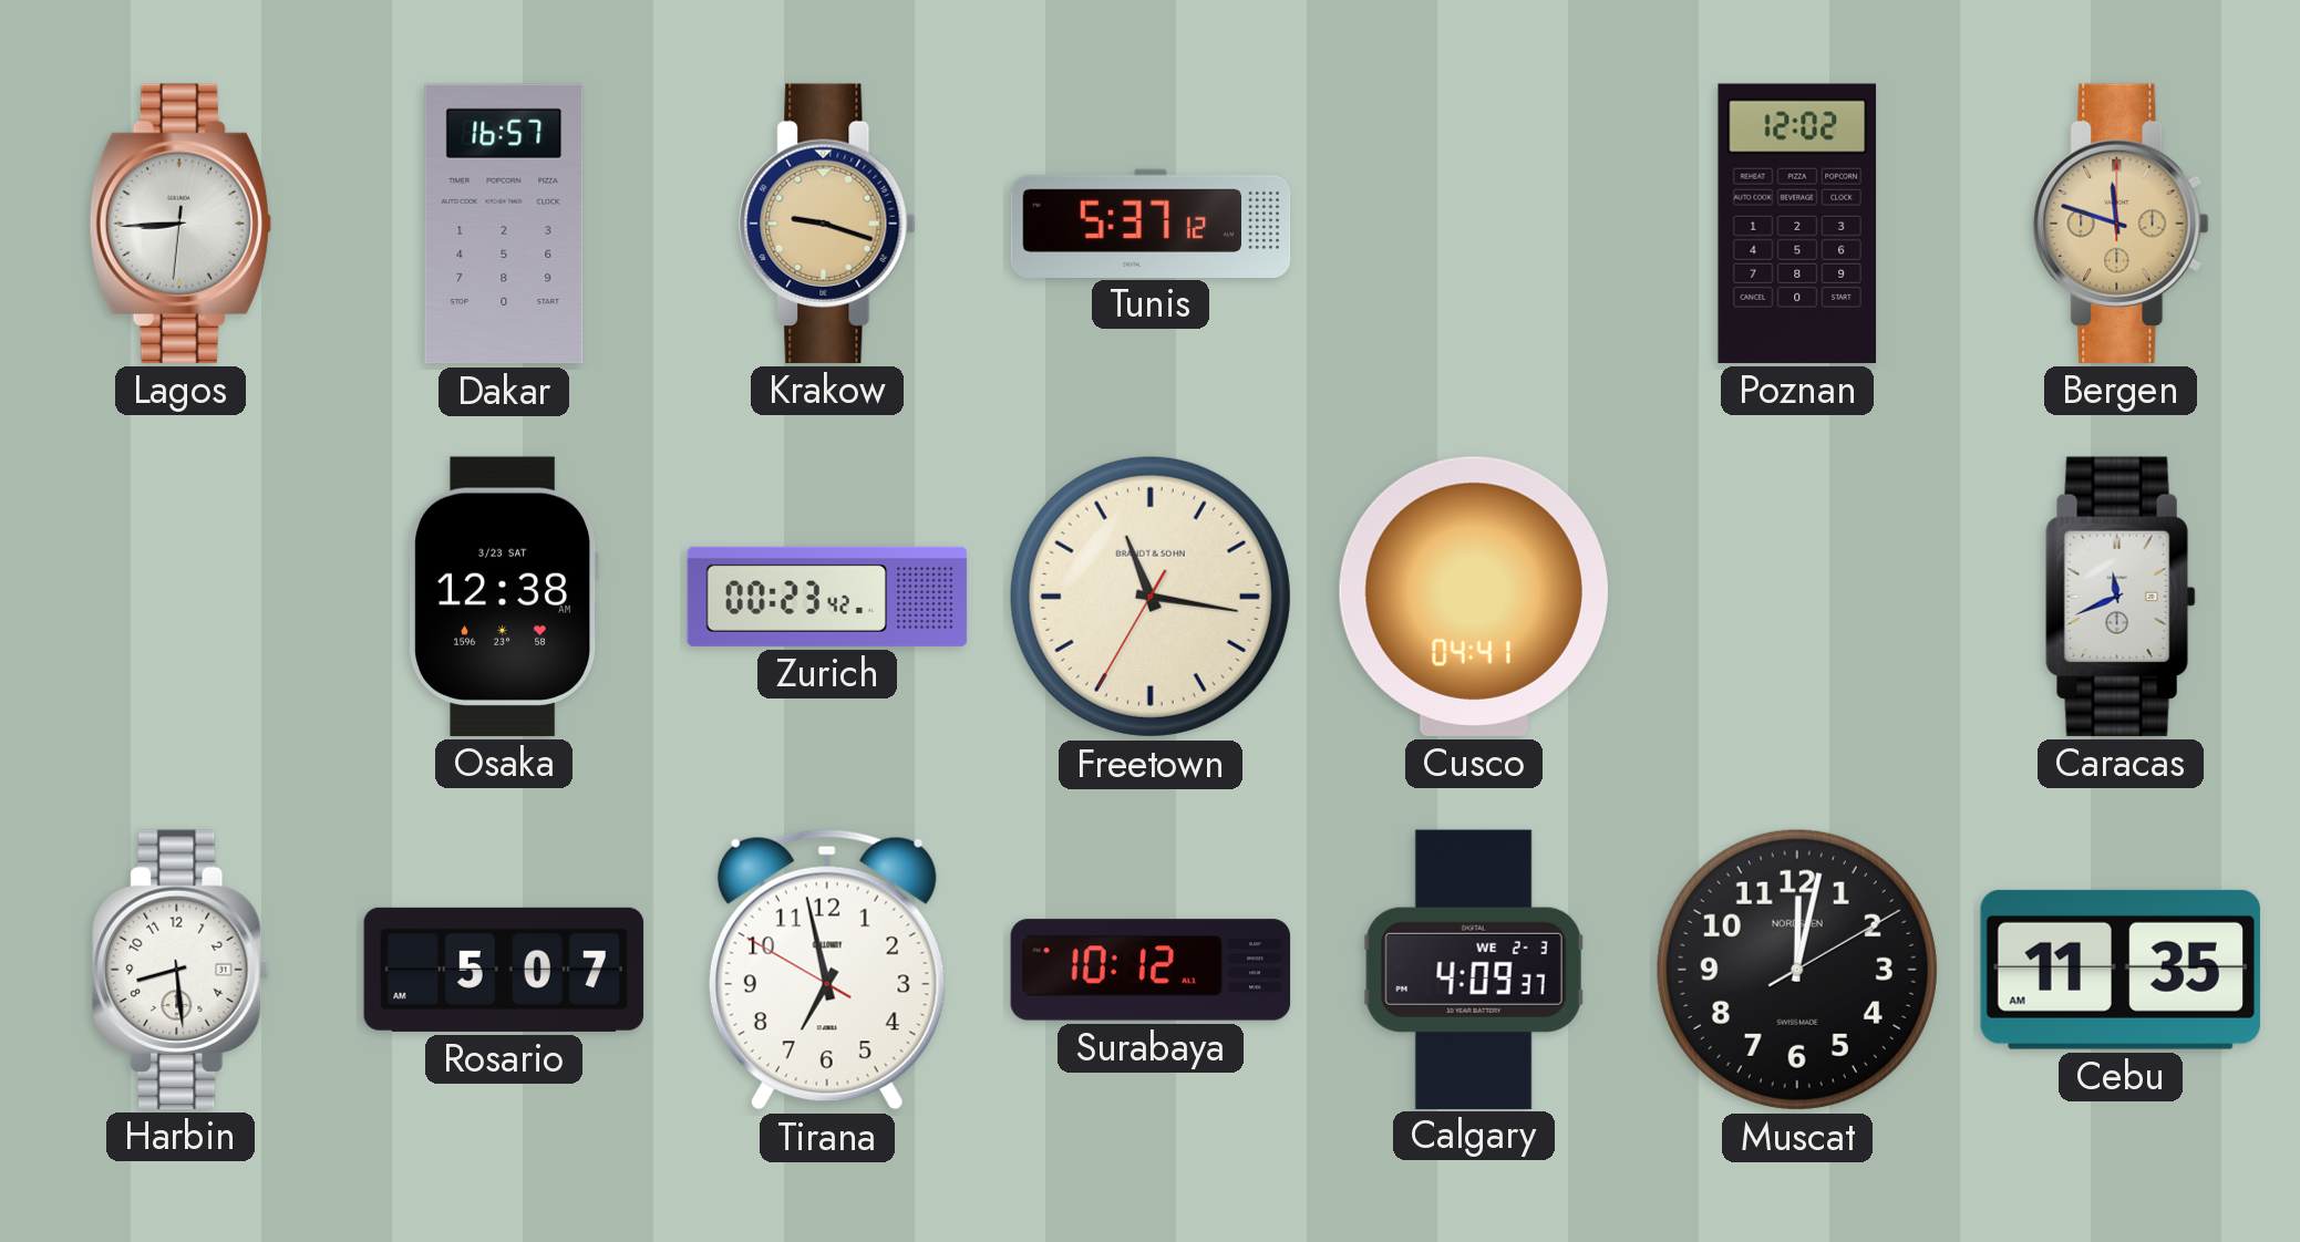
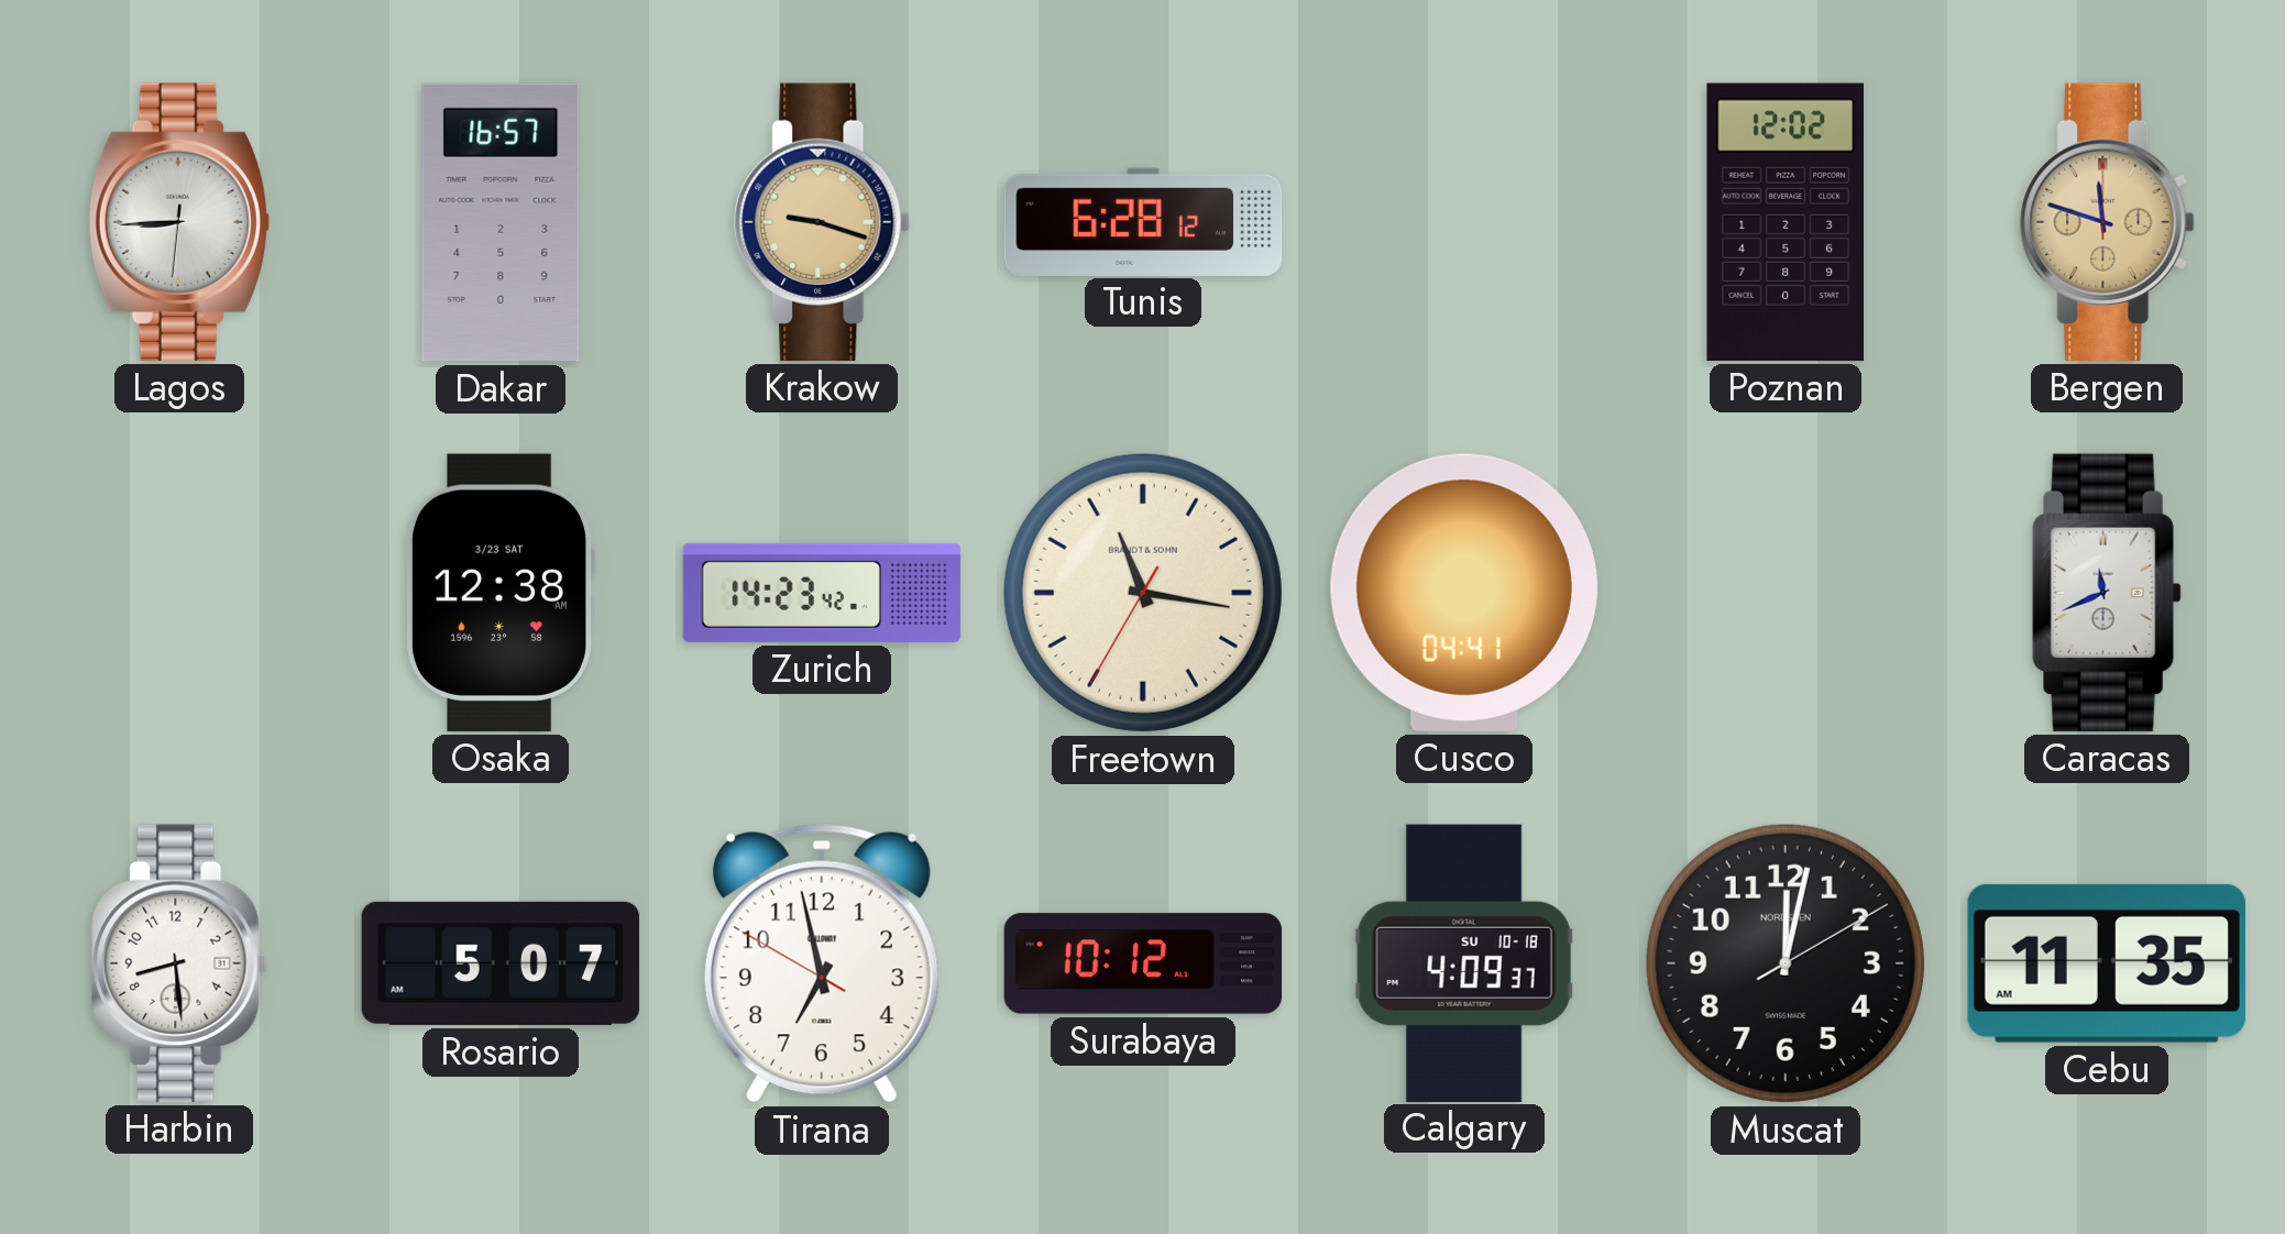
Tunis: 5:37 -> 6:28
Zurich: 00:23 -> 14:23
Calgary date: WE 2-3 -> SU 10-18
